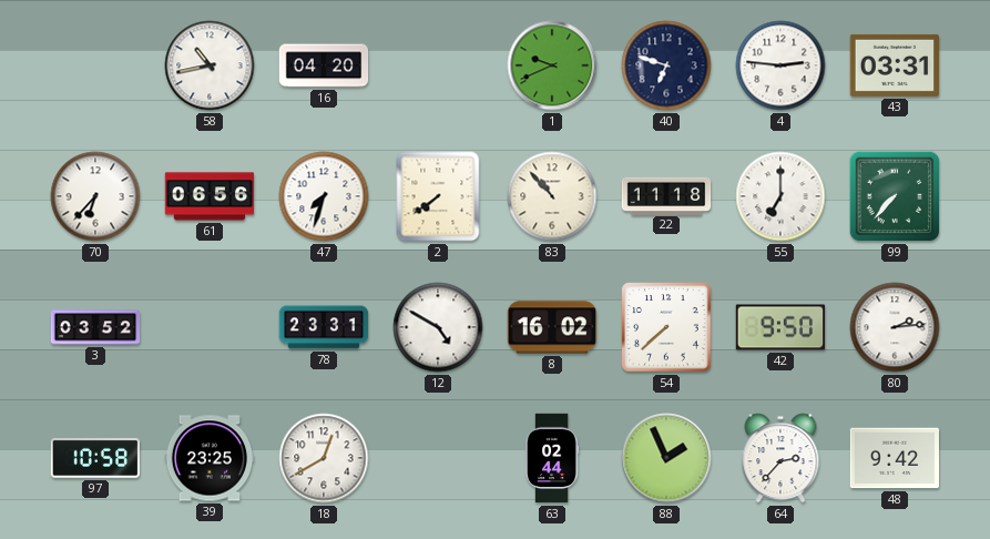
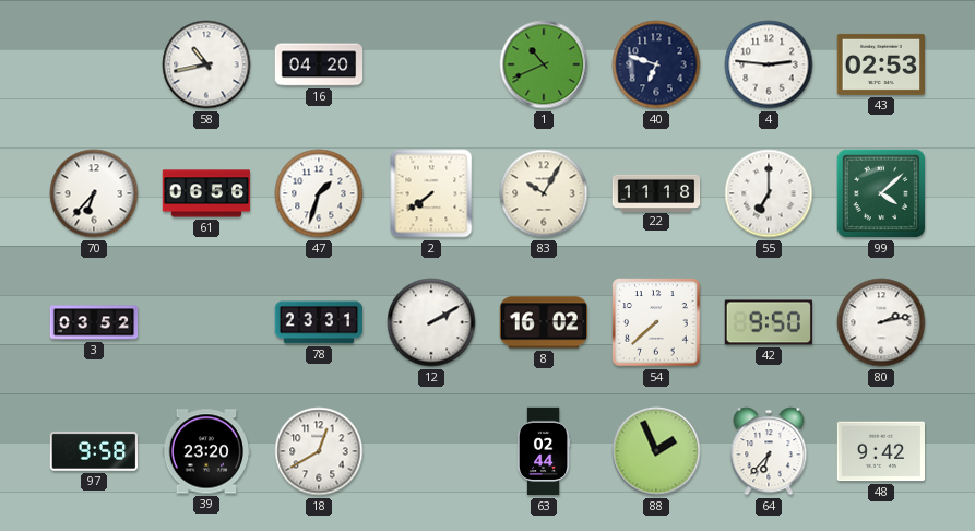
1: 9:41 -> 10:41
43: 03:31 -> 02:53
47: 7:33 -> 1:33
83: 10:53 -> 10:05
99: 7:37 -> 4:08
12: 4:50 -> 2:10
80: 2:14 -> 2:13
97: 10:58 -> 9:58
39: 23:25 -> 23:20
64: 2:37 -> 6:37
